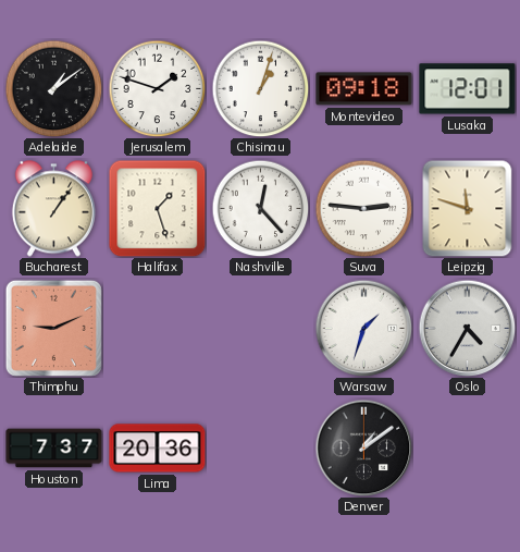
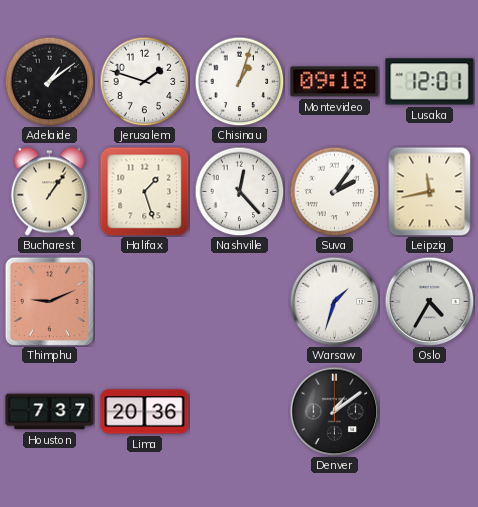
Suva: 2:46 -> 2:06
Leipzig: 11:48 -> 11:43
